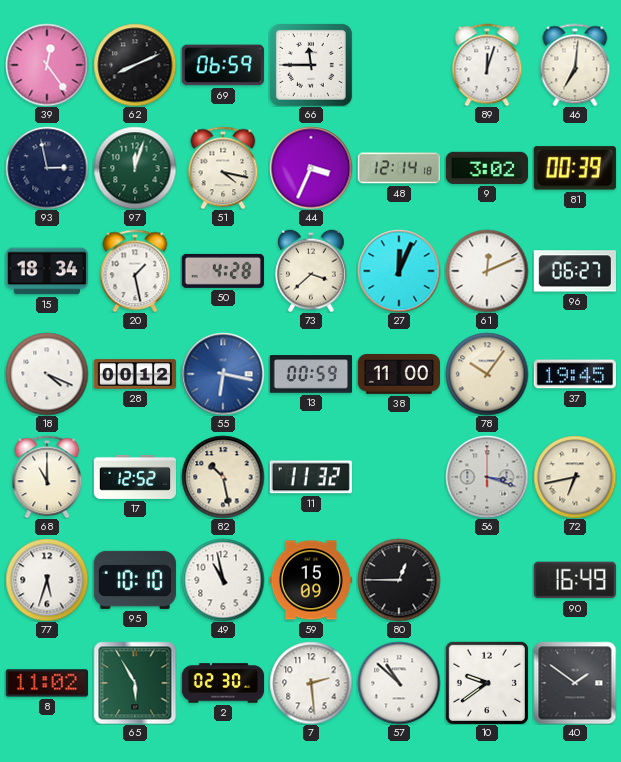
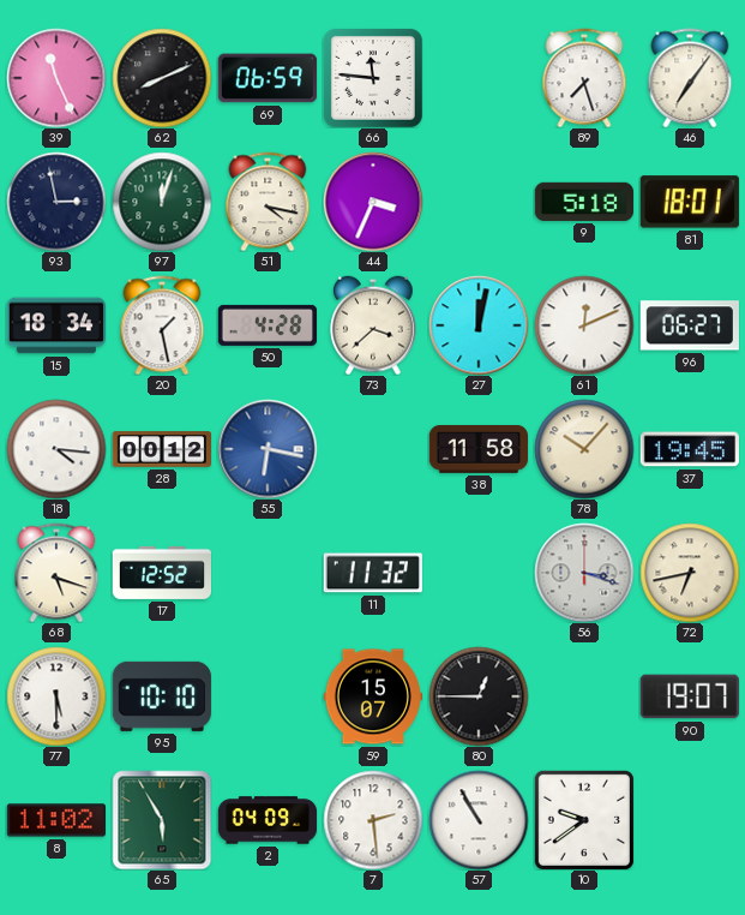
39: 12:24 -> 11:26
66: 11:45 -> 11:46
89: 12:03 -> 7:27
46: 7:01 -> 7:06
48: 12:14 -> none
9: 3:02 -> 5:18
81: 00:39 -> 18:01
27: 12:04 -> 12:02
18: 4:19 -> 4:16
13: 00:59 -> none
38: 11:00 -> 11:58
78: 10:06 -> 10:07
68: 11:00 -> 5:18
82: 10:28 -> none
77: 5:33 -> 5:30
49: 10:58 -> none
59: 15:09 -> 15:07
90: 16:49 -> 19:07
2: 02:30 -> 04:09
57: 10:52 -> 10:55
40: 1:51 -> none
